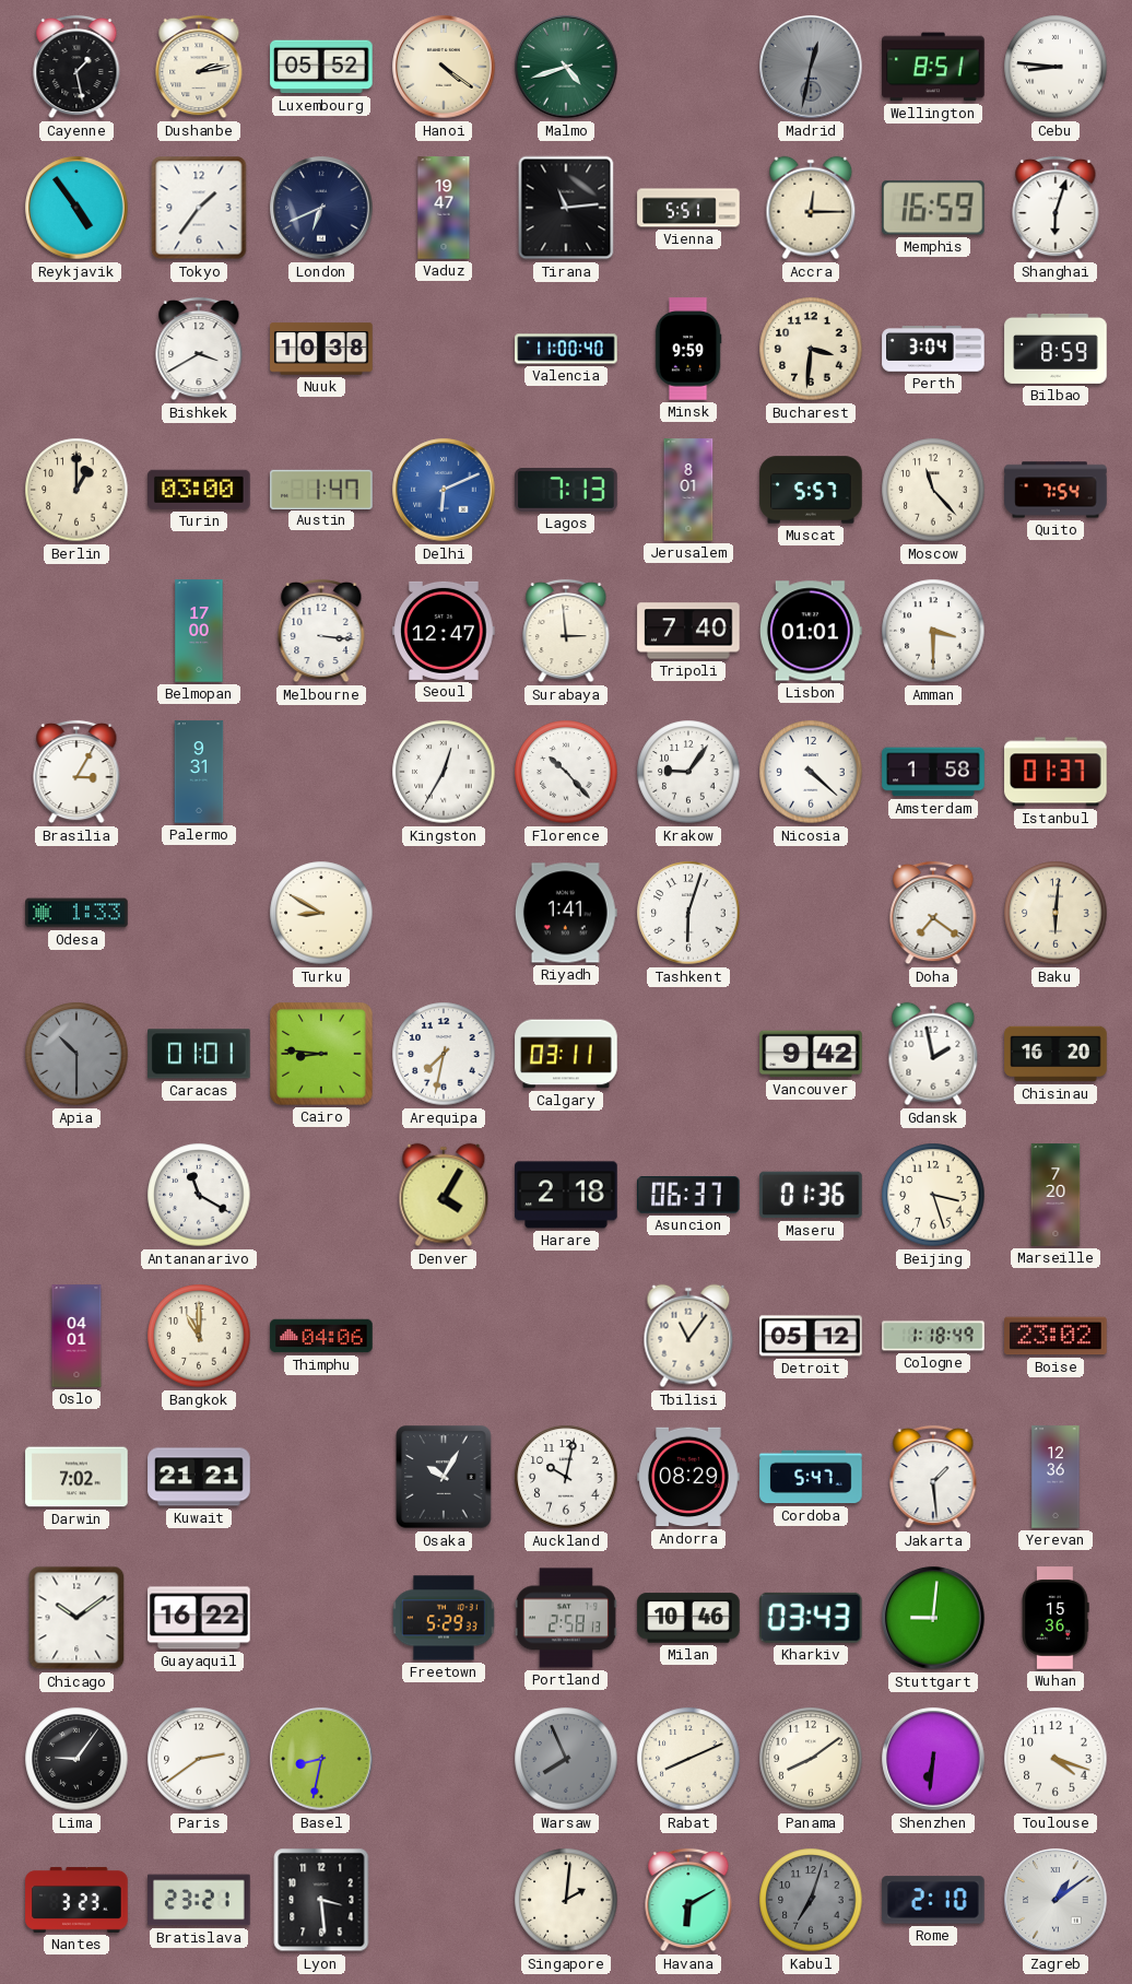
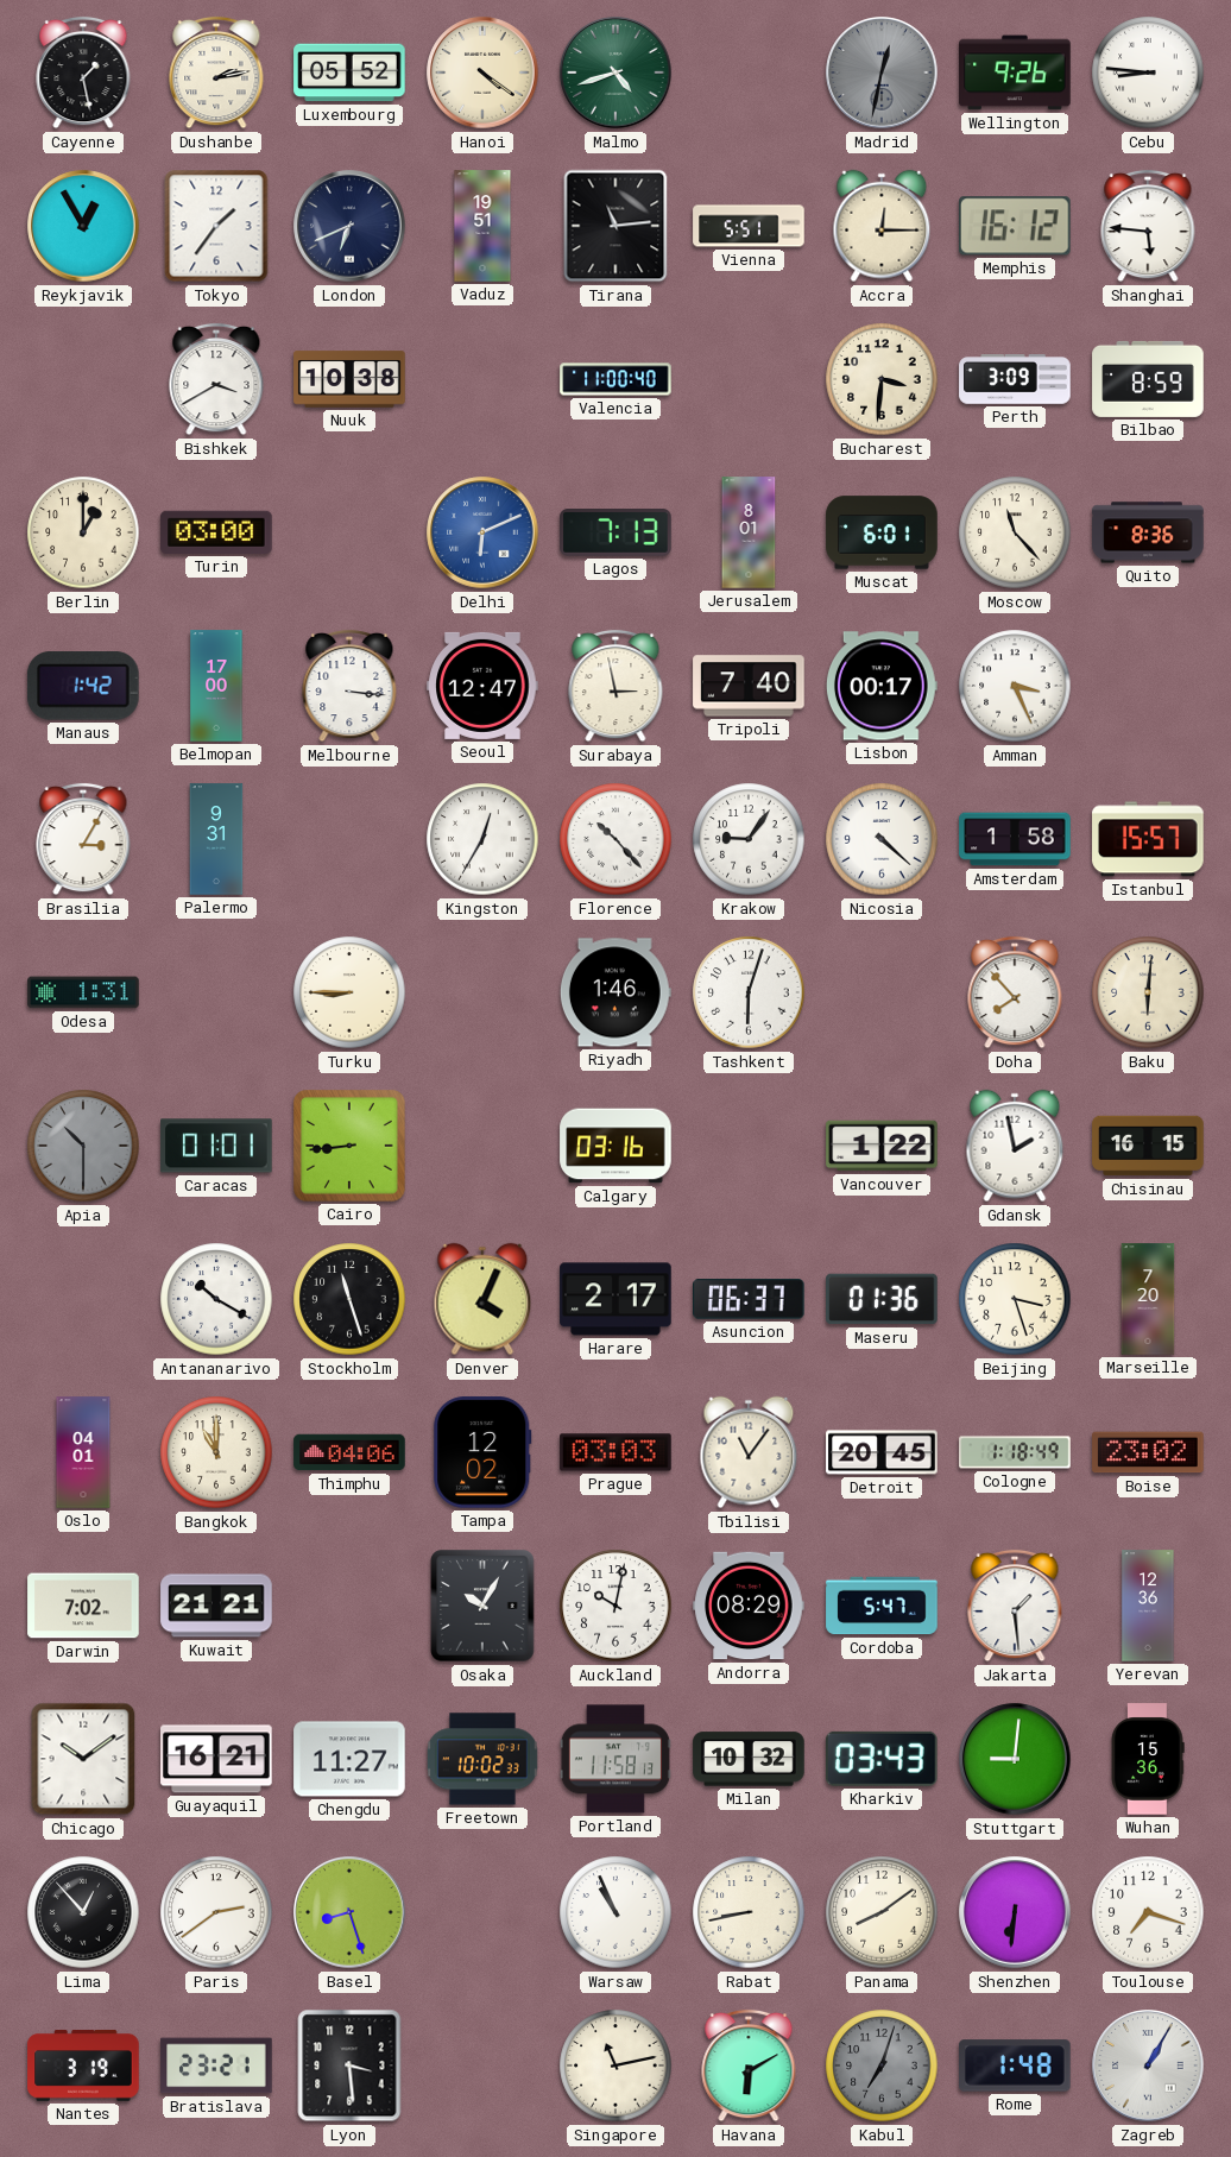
Wellington: 8:51 -> 9:26
Reykjavik: 4:54 -> 12:55
Vaduz: 19:47 -> 19:51
Memphis: 16:59 -> 16:12
Shanghai: 6:03 -> 5:46
Minsk: 9:59 -> none
Perth: 3:04 -> 3:09
Austin: 1:47 -> none
Muscat: 5:57 -> 6:01
Quito: 7:54 -> 8:36
Manaus: none -> 1:42
Surabaya: 2:59 -> 2:58
Lisbon: 01:01 -> 00:17
Amman: 3:30 -> 3:26
Istanbul: 01:37 -> 15:57
Odesa: 1:33 -> 1:31
Turku: 8:50 -> 8:45
Riyadh: 1:41 -> 1:46
Doha: 7:21 -> 7:53
Cairo: 8:46 -> 8:44
Arequipa: 7:32 -> none
Calgary: 03:11 -> 03:16
Vancouver: 9:42 -> 1:22
Chisinau: 16:20 -> 16:15
Antananarivo: 11:20 -> 10:20
Stockholm: none -> 11:27
Denver: 4:05 -> 4:04
Harare: 2:18 -> 2:17
Tampa: none -> 12:02
Prague: none -> 03:03
Detroit: 05:12 -> 20:45
Guayaquil: 16:22 -> 16:21
Chengdu: none -> 11:27
Freetown: 5:29 -> 10:02
Portland: 2:58 -> 11:58
Milan: 10:46 -> 10:32
Lima: 9:06 -> 12:53
Basel: 8:32 -> 8:27
Warsaw: 7:56 -> 10:56
Warsaw dial: grey -> white
Rabat: 8:11 -> 8:43
Toulouse: 4:18 -> 7:18
Nantes: 3:23 -> 3:19
Singapore: 2:01 -> 11:13
Rome: 2:10 -> 1:48
Zagreb: 1:09 -> 1:05
